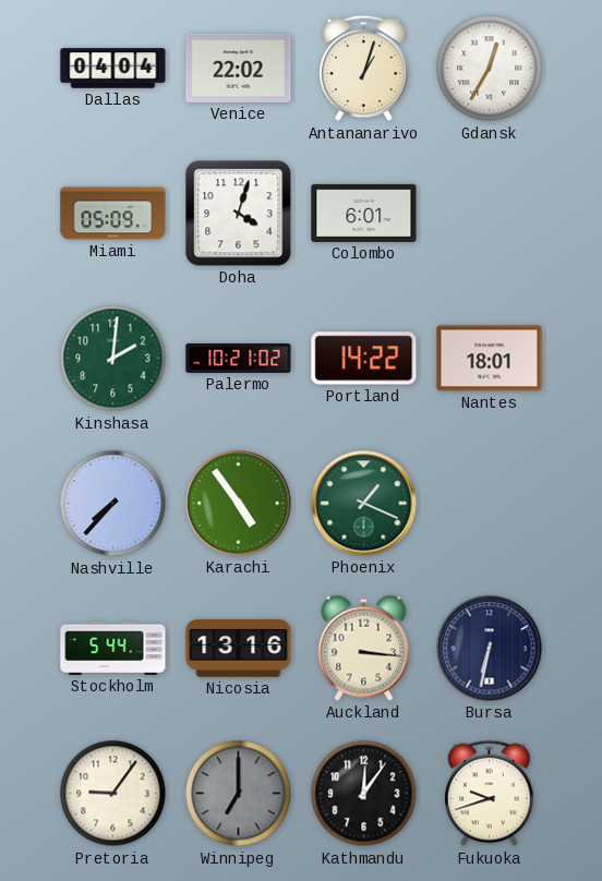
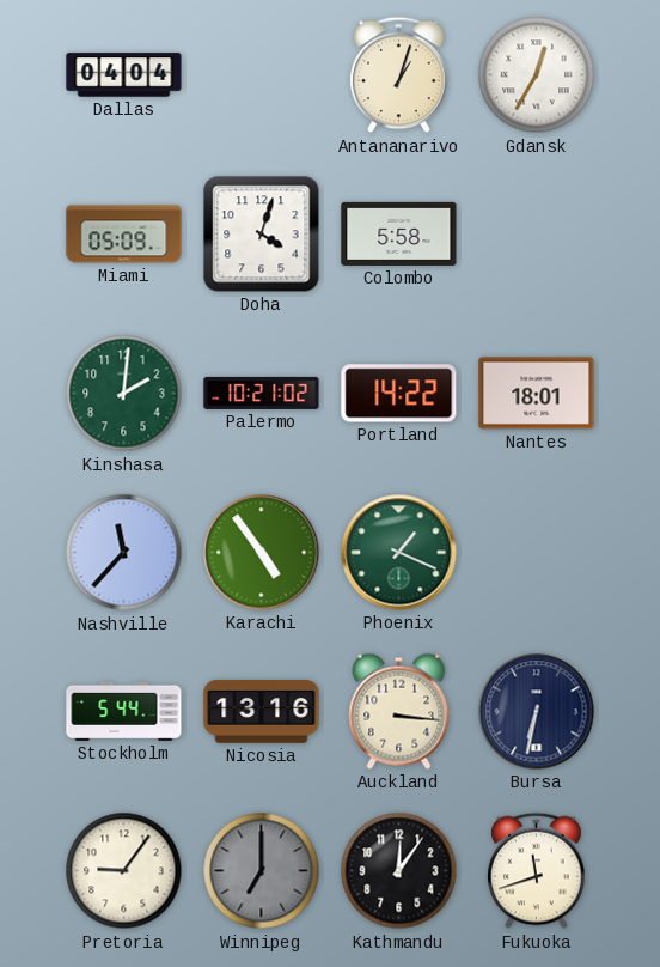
Venice: 22:02 -> none
Colombo: 6:01 -> 5:58
Nashville: 7:37 -> 11:37
Fukuoka: 9:42 -> 11:42
